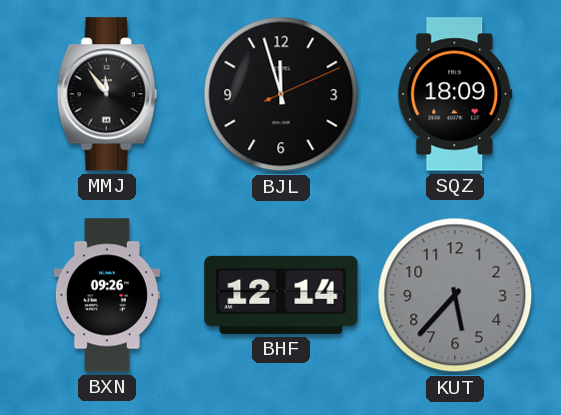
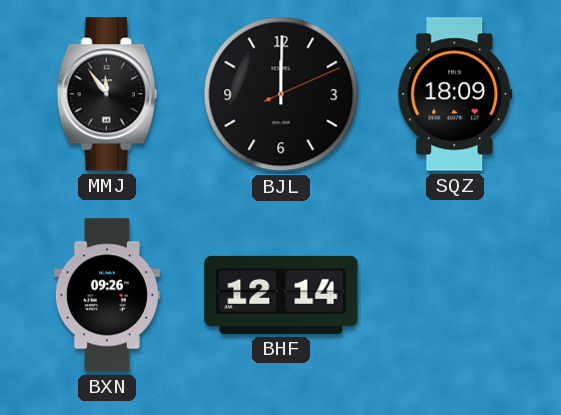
BJL: 11:57 -> 12:00
KUT: 5:37 -> none
